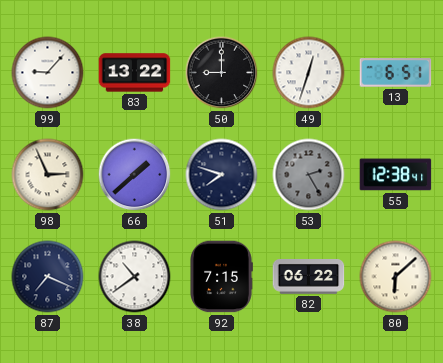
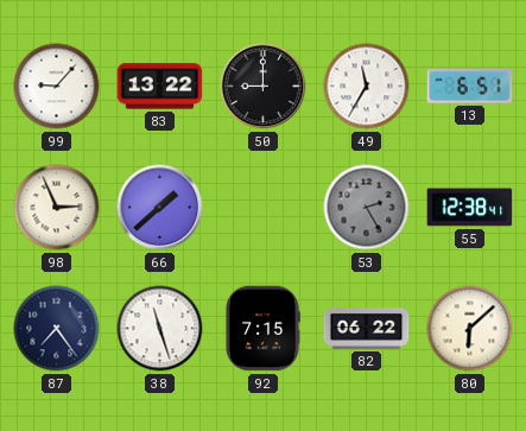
49: 12:33 -> 11:35
51: 7:48 -> none
87: 7:19 -> 7:24
38: 10:39 -> 11:27
